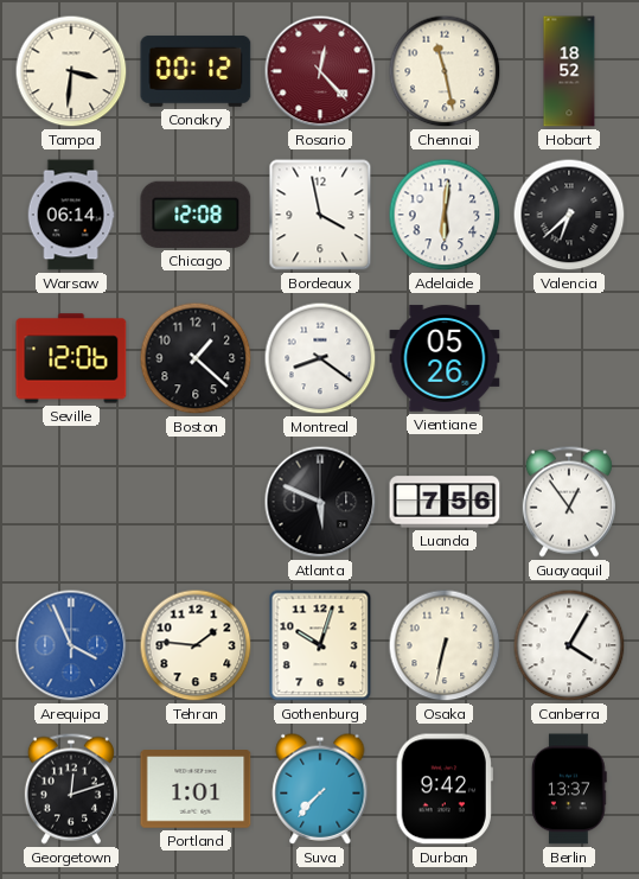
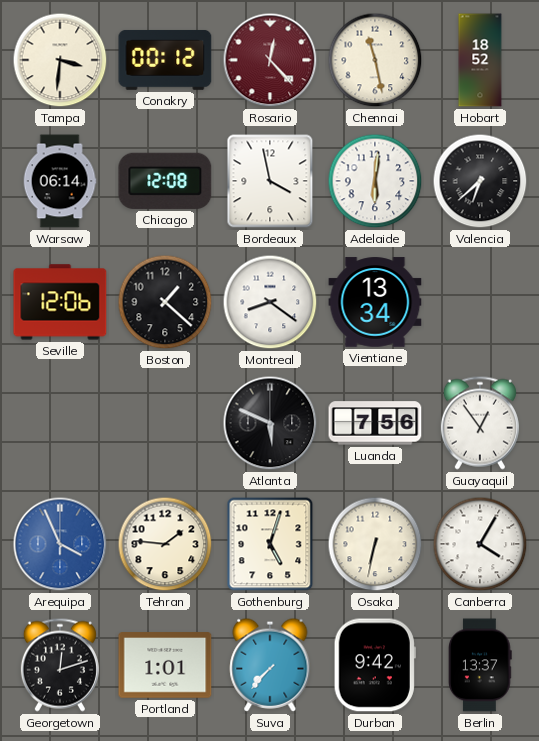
Vientiane: 05:26 -> 13:34
Gothenburg: 10:03 -> 5:03
